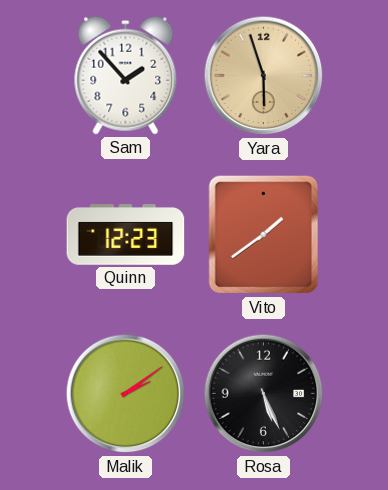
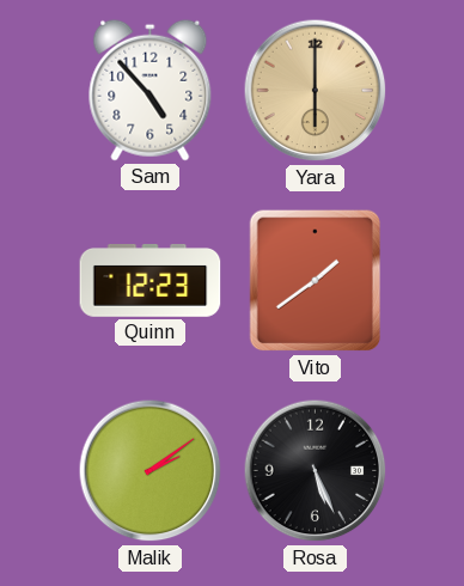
Sam: 1:53 -> 4:53
Yara: 5:57 -> 6:00
